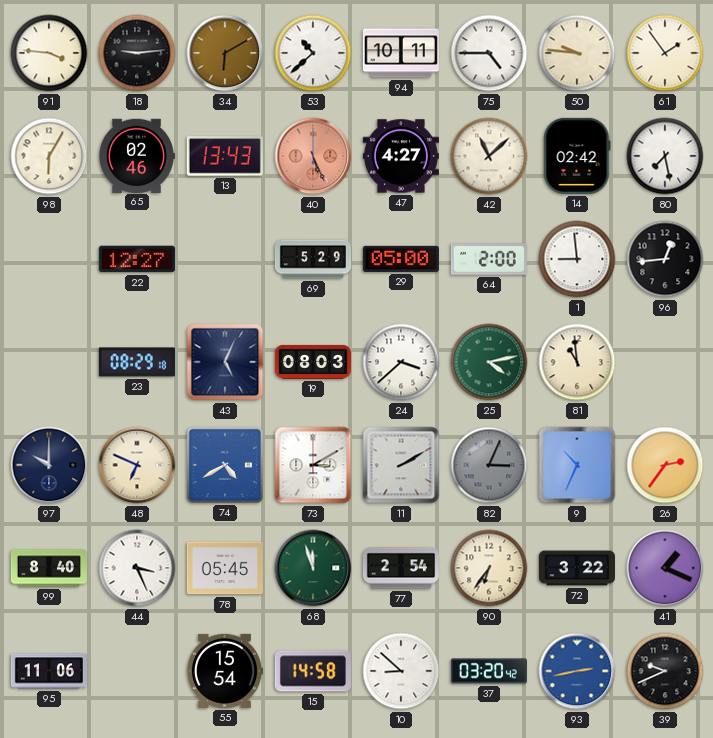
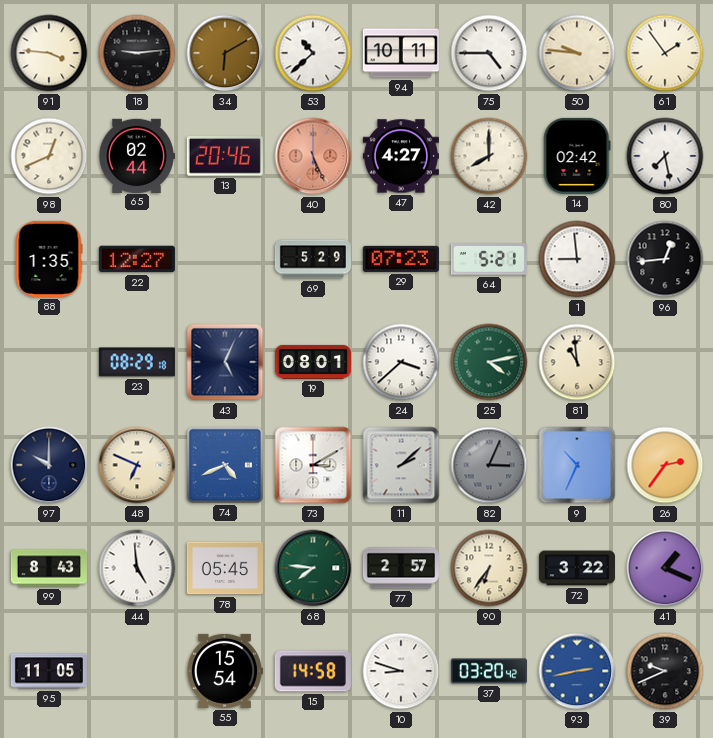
98: 6:05 -> 12:41
65: 02:46 -> 02:44
13: 13:43 -> 20:46
42: 11:08 -> 8:00
88: none -> 1:35
29: 05:00 -> 07:23
64: 2:00 -> 5:21
19: 08:03 -> 08:01
74: 4:40 -> 4:41
11: 2:10 -> 2:08
99: 8:40 -> 8:43
44: 3:26 -> 4:59
68: 11:57 -> 7:46
77: 2:54 -> 2:57
95: 11:06 -> 11:05
10: 8:52 -> 8:48
